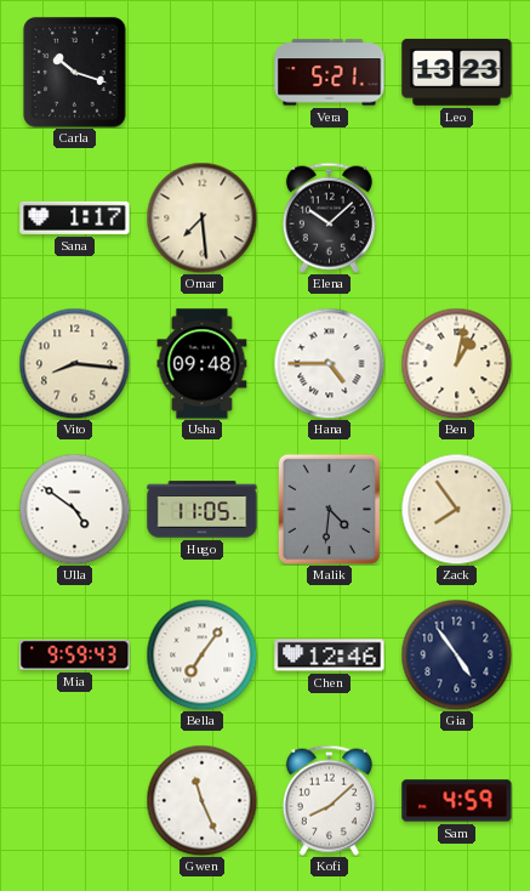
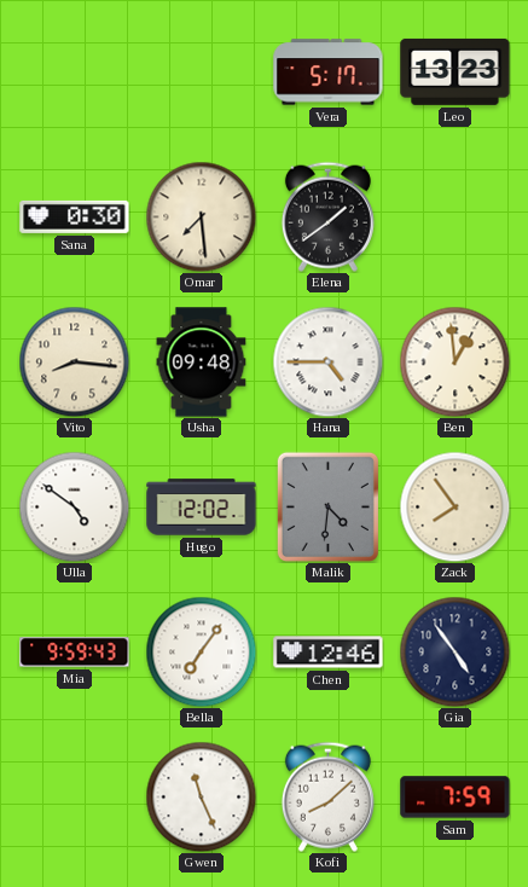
Carla: 10:18 -> none
Vera: 5:21 -> 5:17
Sana: 1:17 -> 0:30
Elena: 10:08 -> 1:39
Ben: 1:02 -> 12:59
Hugo: 11:05 -> 12:02
Sam: 4:59 -> 7:59
